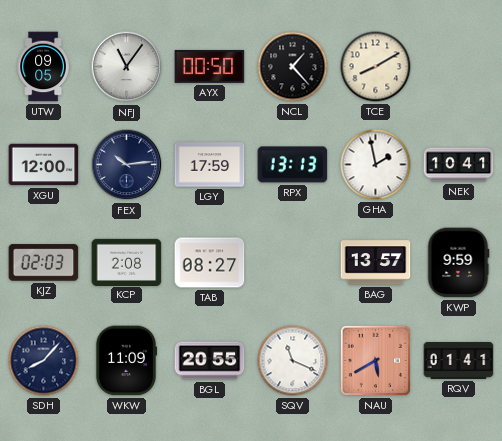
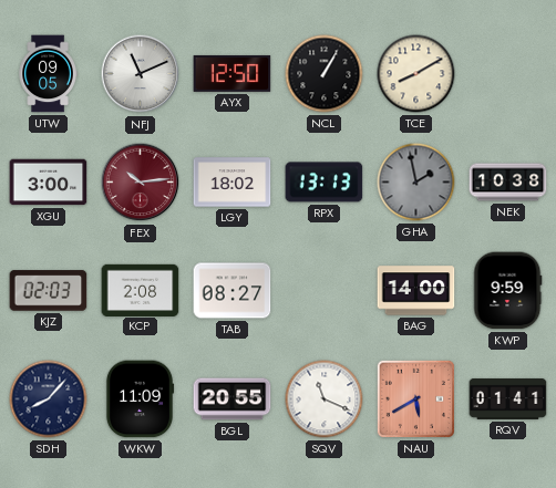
NFJ: 11:06 -> 11:11
AYX: 00:50 -> 12:50
NCL: 1:23 -> 1:05
XGU: 12:00 -> 3:00
FEX dial: navy -> burgundy
LGY: 17:59 -> 18:02
GHA dial: white -> grey
NEK: 10:41 -> 10:38
BAG: 13:57 -> 14:00
